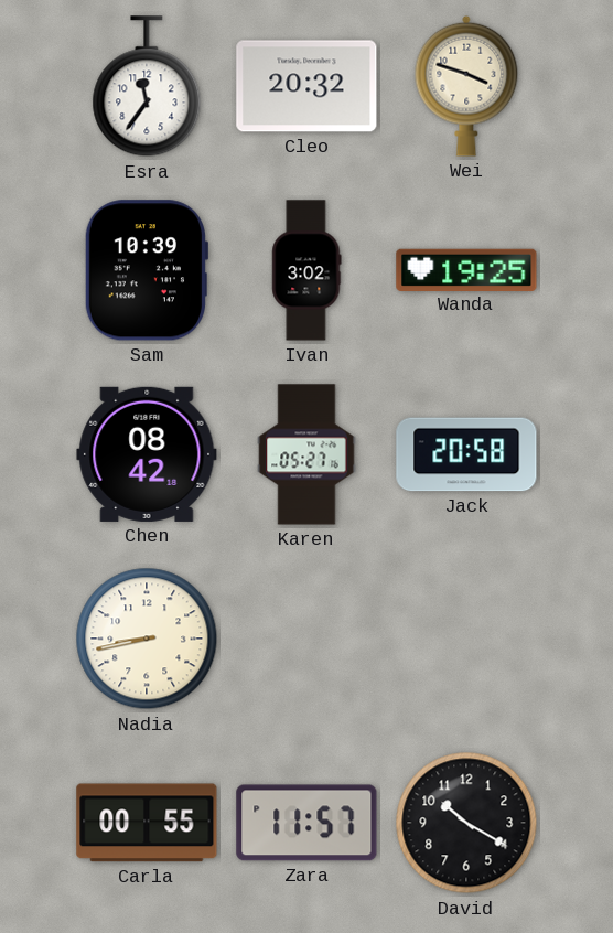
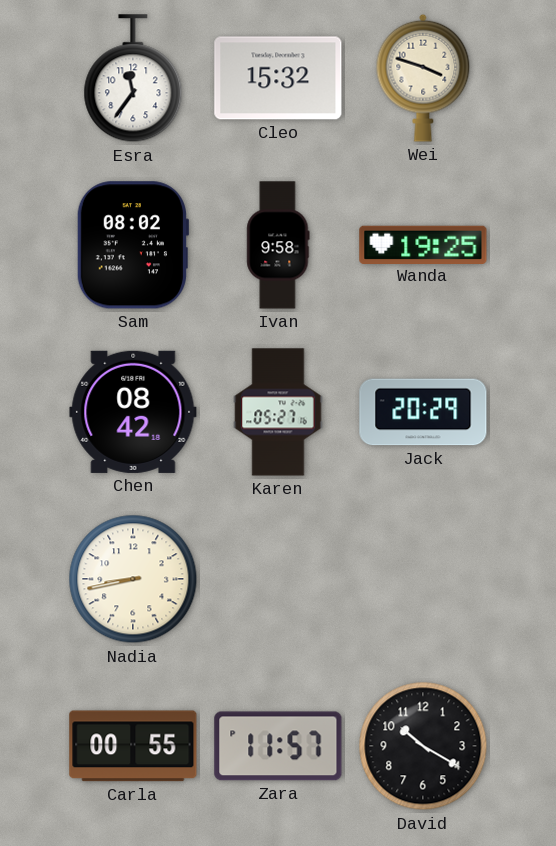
Cleo: 20:32 -> 15:32
Sam: 10:39 -> 08:02
Ivan: 3:02 -> 9:58
Jack: 20:58 -> 20:29
